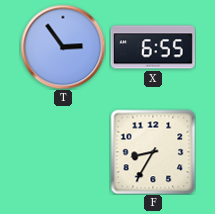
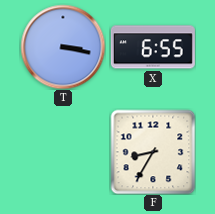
T: 2:54 -> 3:17
